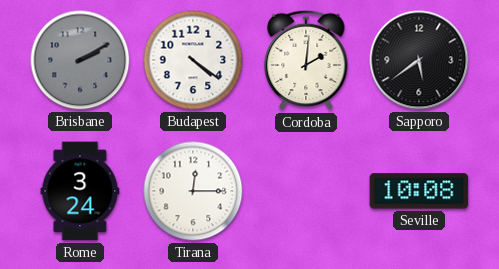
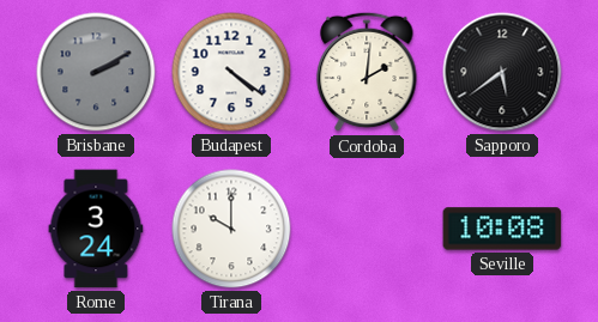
Tirana: 12:15 -> 10:00
